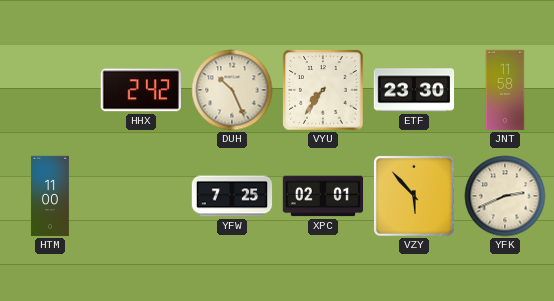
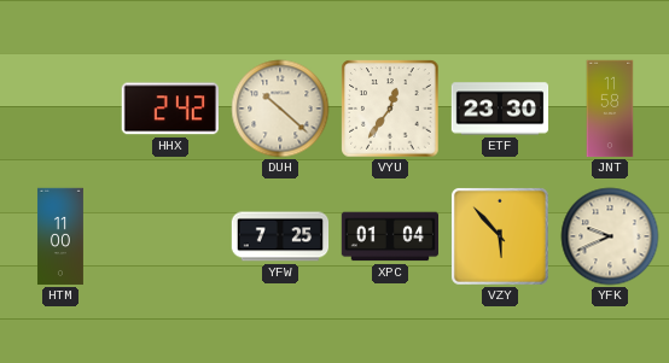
DUH: 10:26 -> 10:22
VYU: 7:36 -> 12:36
XPC: 02:01 -> 01:04
YFK: 2:41 -> 9:41
